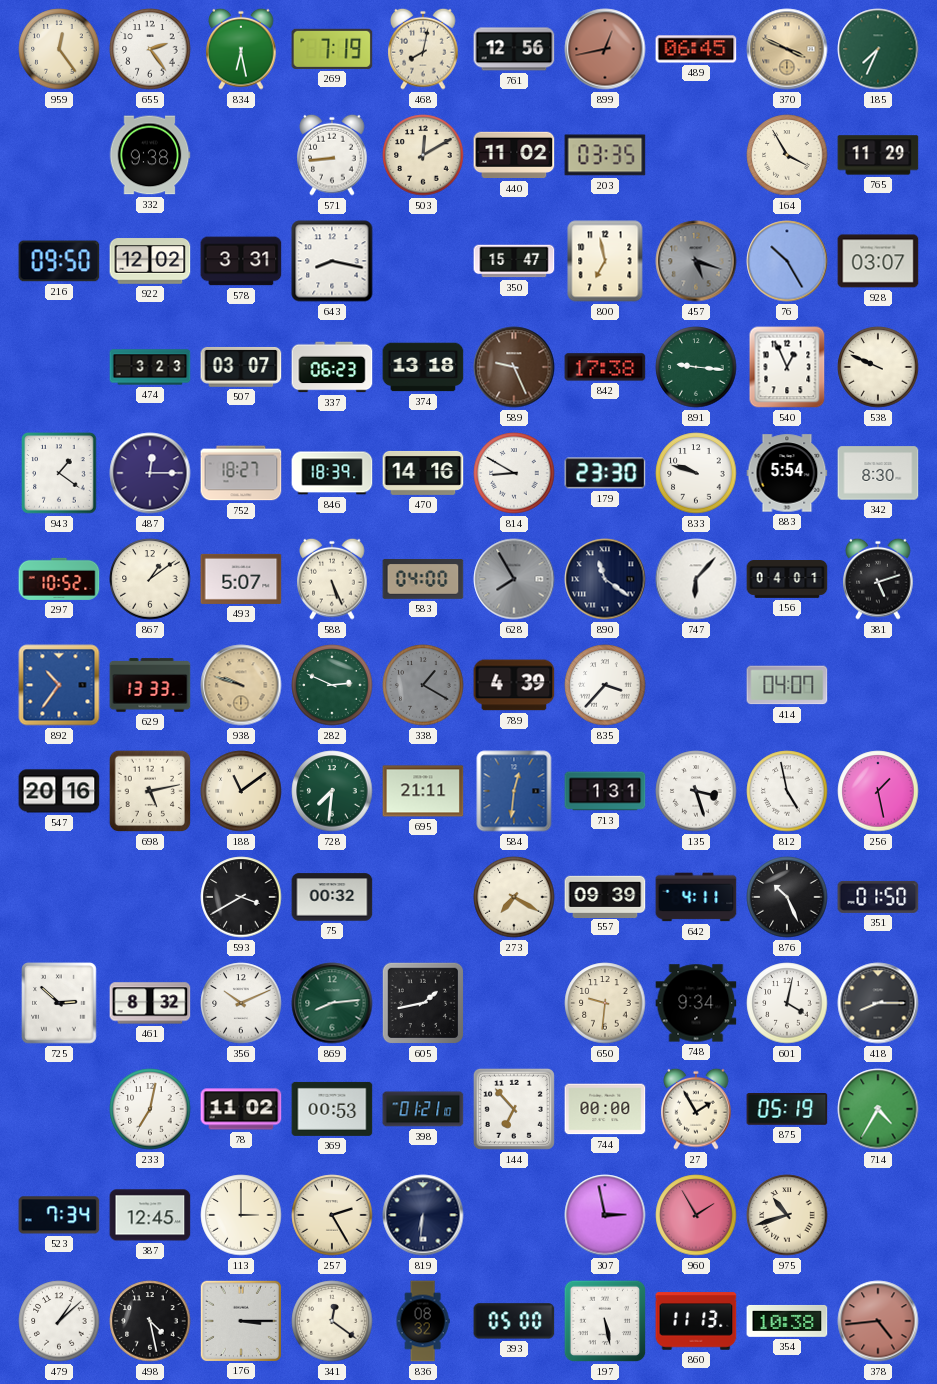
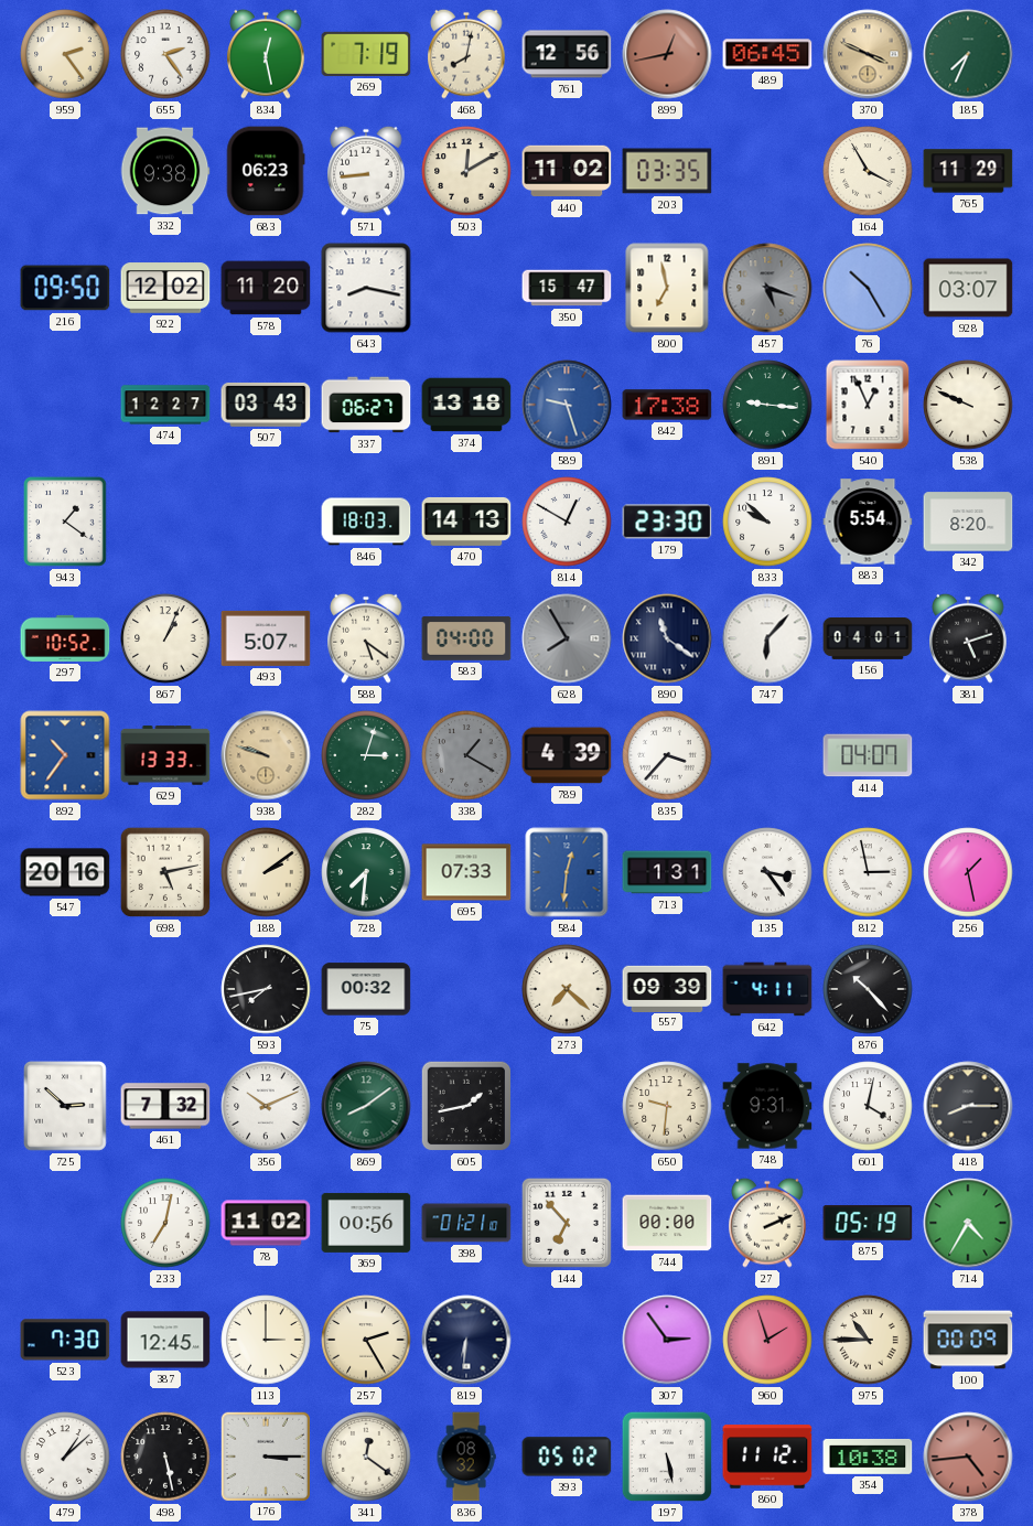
959: 12:24 -> 2:24
834: 6:28 -> 12:28
683: none -> 06:23
578: 3:31 -> 11:20
474: 3:23 -> 12:27
507: 03:07 -> 03:43
337: 06:23 -> 06:27
589: 9:26 -> 9:27
589 dial: brown -> blue
487: 12:15 -> none
752: 18:27 -> none
846: 18:39 -> 18:03
470: 14:16 -> 14:13
814: 8:50 -> 12:50
833: 9:48 -> 9:52
342: 8:30 -> 8:20
867: 1:09 -> 1:04
588: 5:26 -> 5:21
282: 2:49 -> 3:03
188: 11:09 -> 2:09
695: 21:11 -> 07:33
135: 3:27 -> 3:24
812: 4:58 -> 2:58
593: 3:40 -> 7:43
273: 7:20 -> 7:22
876: 10:26 -> 10:23
351: 01:50 -> none
461: 8:32 -> 7:32
869: 8:14 -> 8:09
748: 9:34 -> 9:31
369: 00:53 -> 00:56
27: 1:55 -> 2:11
523: 7:34 -> 7:30
307: 2:58 -> 2:54
960: 1:55 -> 1:57
975: 10:42 -> 10:45
100: none -> 00:09
498: 4:28 -> 5:28
393: 05:00 -> 05:02
860: 11:13 -> 11:12
